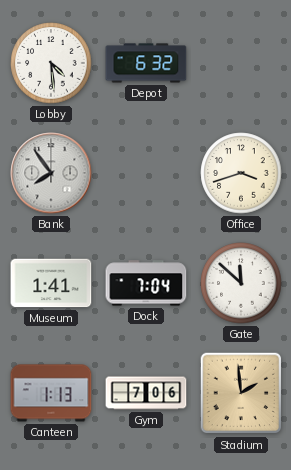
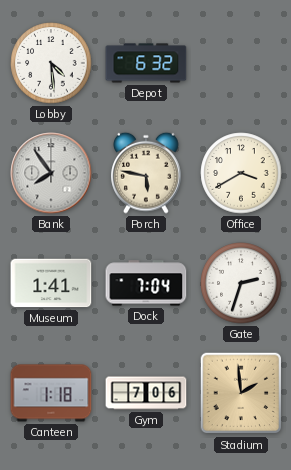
Porch: none -> 5:47
Office: 3:42 -> 3:40
Gate: 11:52 -> 2:33
Canteen: 1:13 -> 1:18
